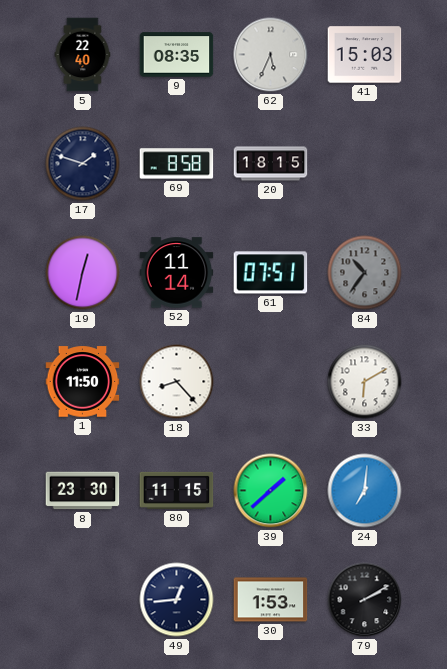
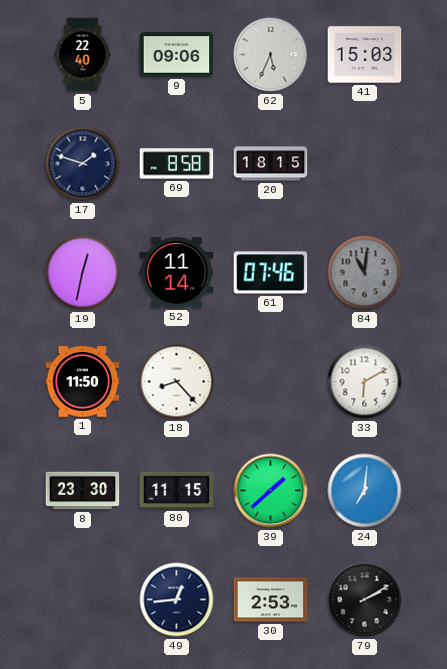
9: 08:35 -> 09:06
61: 07:51 -> 07:46
84: 10:36 -> 11:01
30: 1:53 -> 2:53
